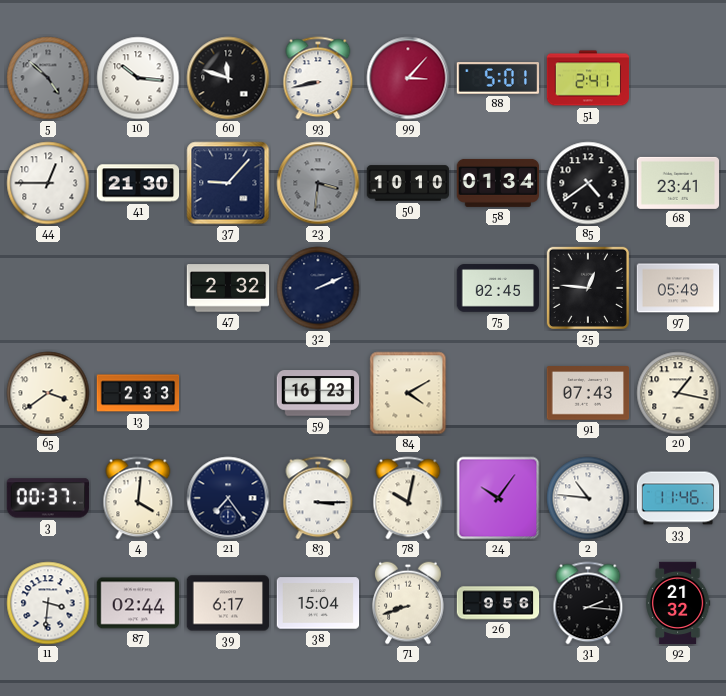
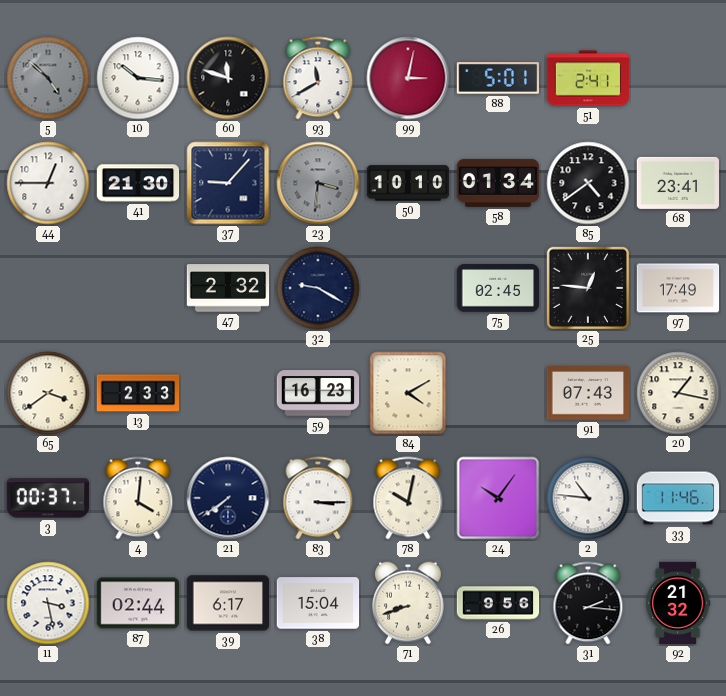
93: 8:43 -> 11:40
99: 3:07 -> 3:02
32: 2:11 -> 9:20
97: 05:49 -> 17:49
21: 7:24 -> 7:39
11: 3:31 -> 3:28
